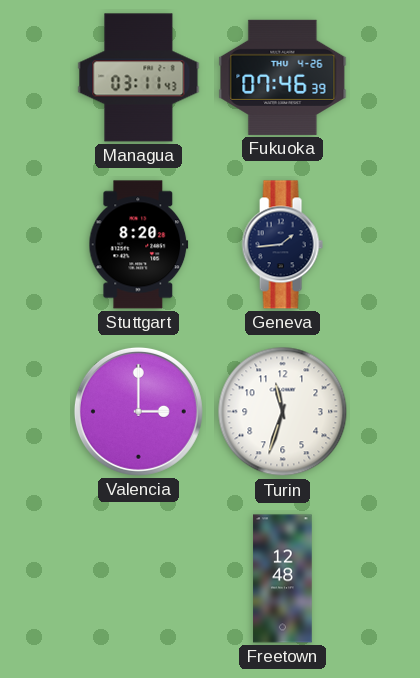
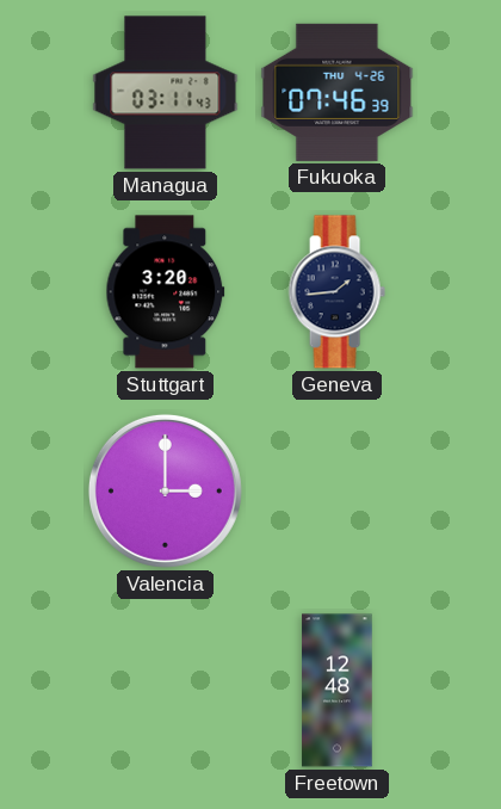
Stuttgart: 8:20 -> 3:20
Turin: 11:33 -> none
